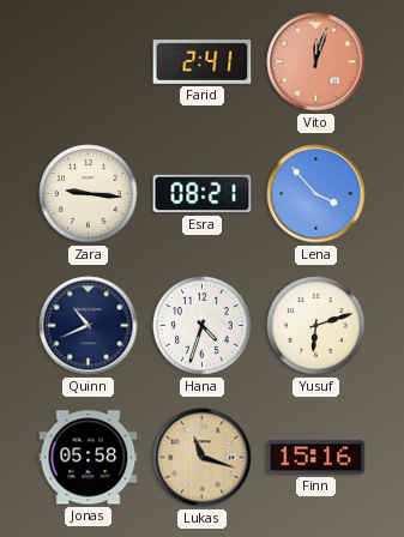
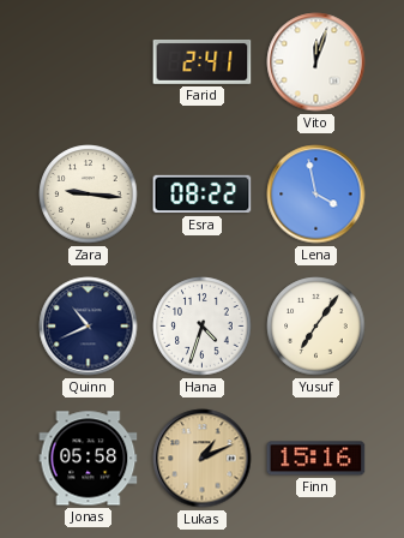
Vito dial: salmon -> white
Esra: 08:21 -> 08:22
Lena: 3:53 -> 3:58
Yusuf: 6:12 -> 7:06
Lukas: 11:18 -> 1:11
